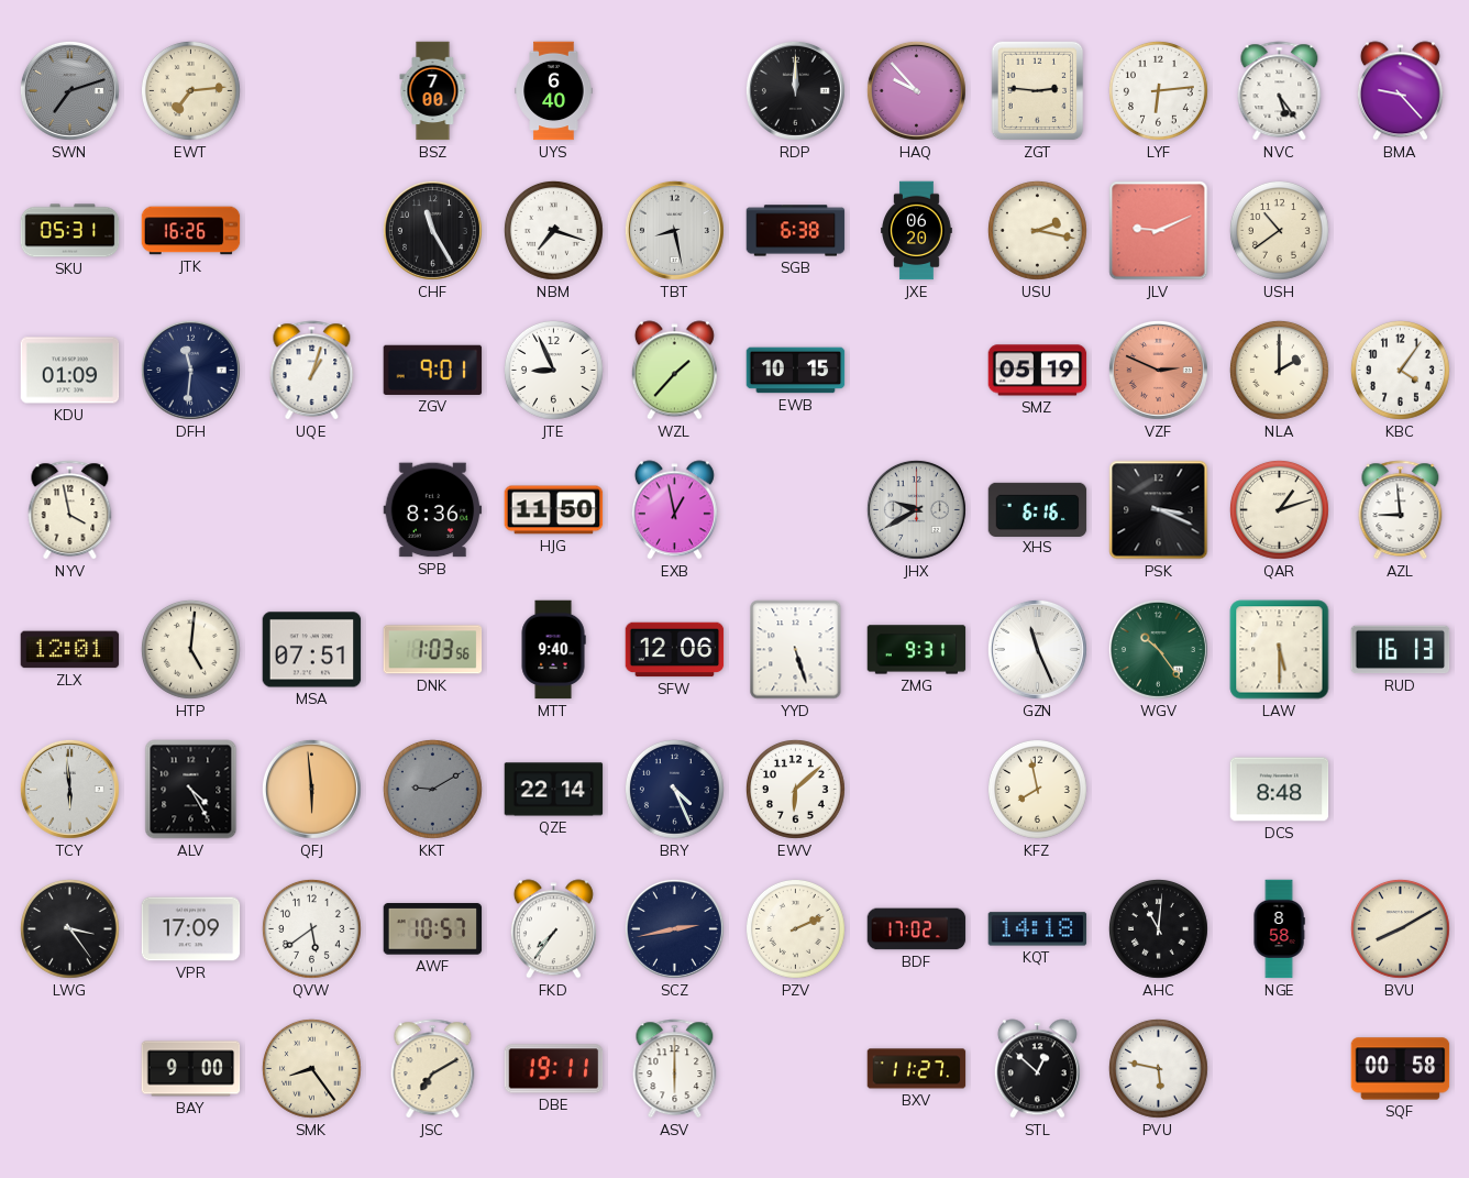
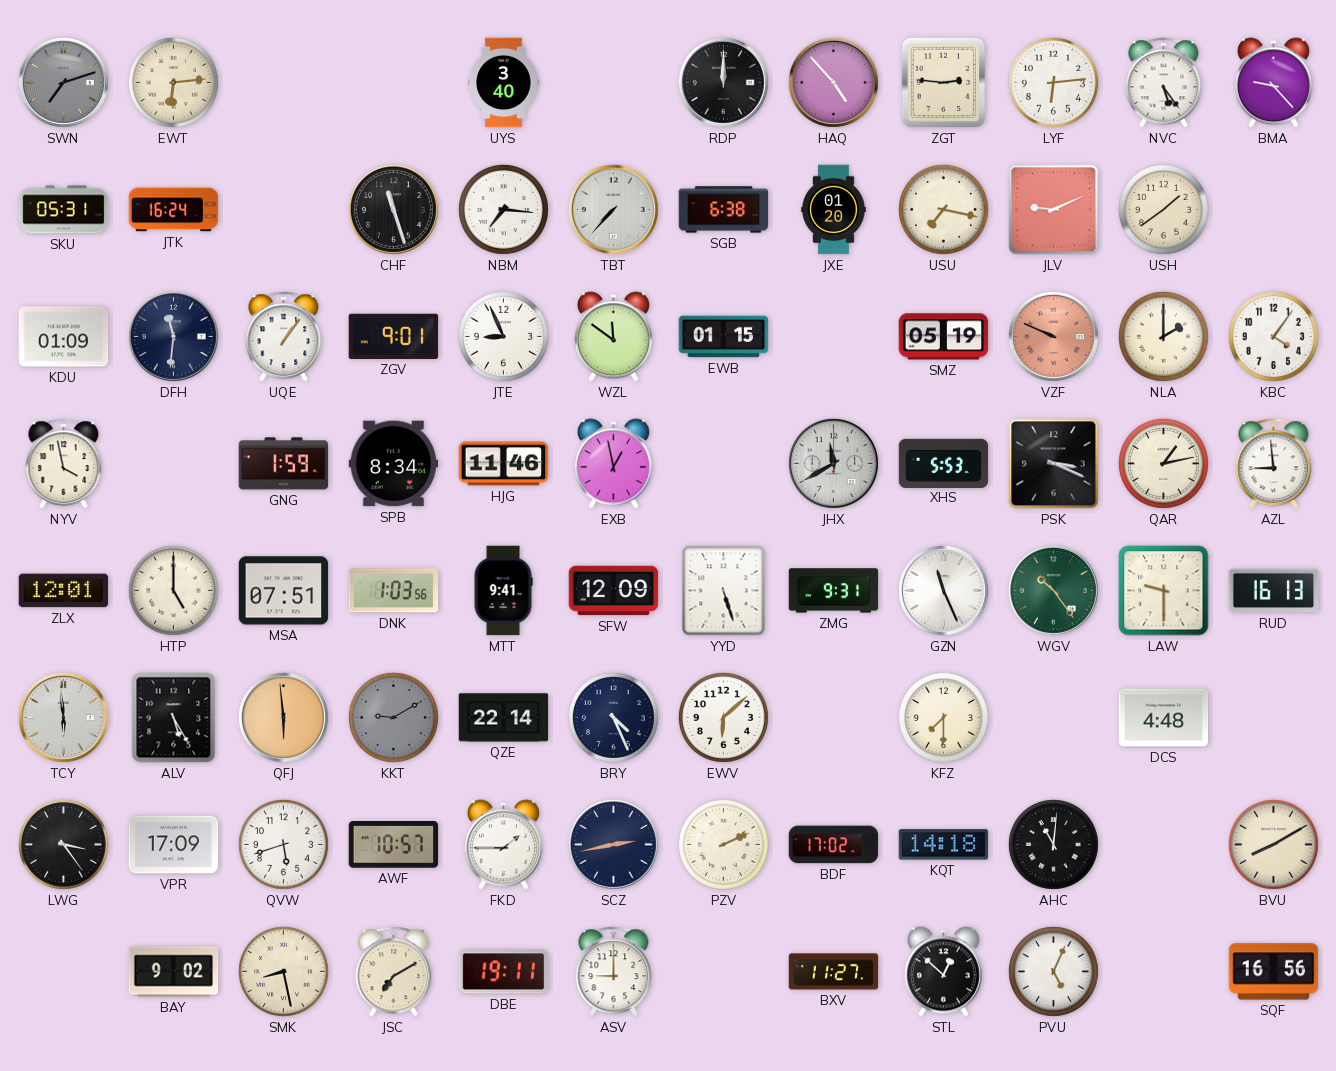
EWT: 7:14 -> 6:14
BSZ: 7:00 -> none
UYS: 6:40 -> 3:40
HAQ: 9:53 -> 4:53
JTK: 16:26 -> 16:24
CHF: 11:25 -> 11:27
NBM: 7:18 -> 7:16
TBT: 8:28 -> 7:37
JXE: 06:20 -> 01:20
USU: 2:17 -> 7:17
USH: 10:39 -> 1:39
UQE: 1:03 -> 1:06
WZL: 1:37 -> 11:51
EWB: 10:15 -> 01:15
VZF: 2:49 -> 9:49
GNG: none -> 1:59
SPB: 8:36 -> 8:34
HJG: 11:50 -> 11:46
JHX: 9:40 -> 11:40
XHS: 6:16 -> 5:53
QAR: 1:12 -> 1:13
HTP: 5:01 -> 5:00
MTT: 9:40 -> 9:41
SFW: 12:06 -> 12:09
LAW: 5:30 -> 9:30
ALV: 4:25 -> 5:25
KFZ: 7:58 -> 7:30
DCS: 8:48 -> 4:48
QVW: 5:39 -> 5:42
FKD: 7:36 -> 1:45
NGE: 8:58 -> none
BAY: 9:00 -> 9:02
SMK: 8:24 -> 8:28
ASV: 6:00 -> 9:00
PVU: 5:47 -> 5:04
SQF: 00:58 -> 16:56
